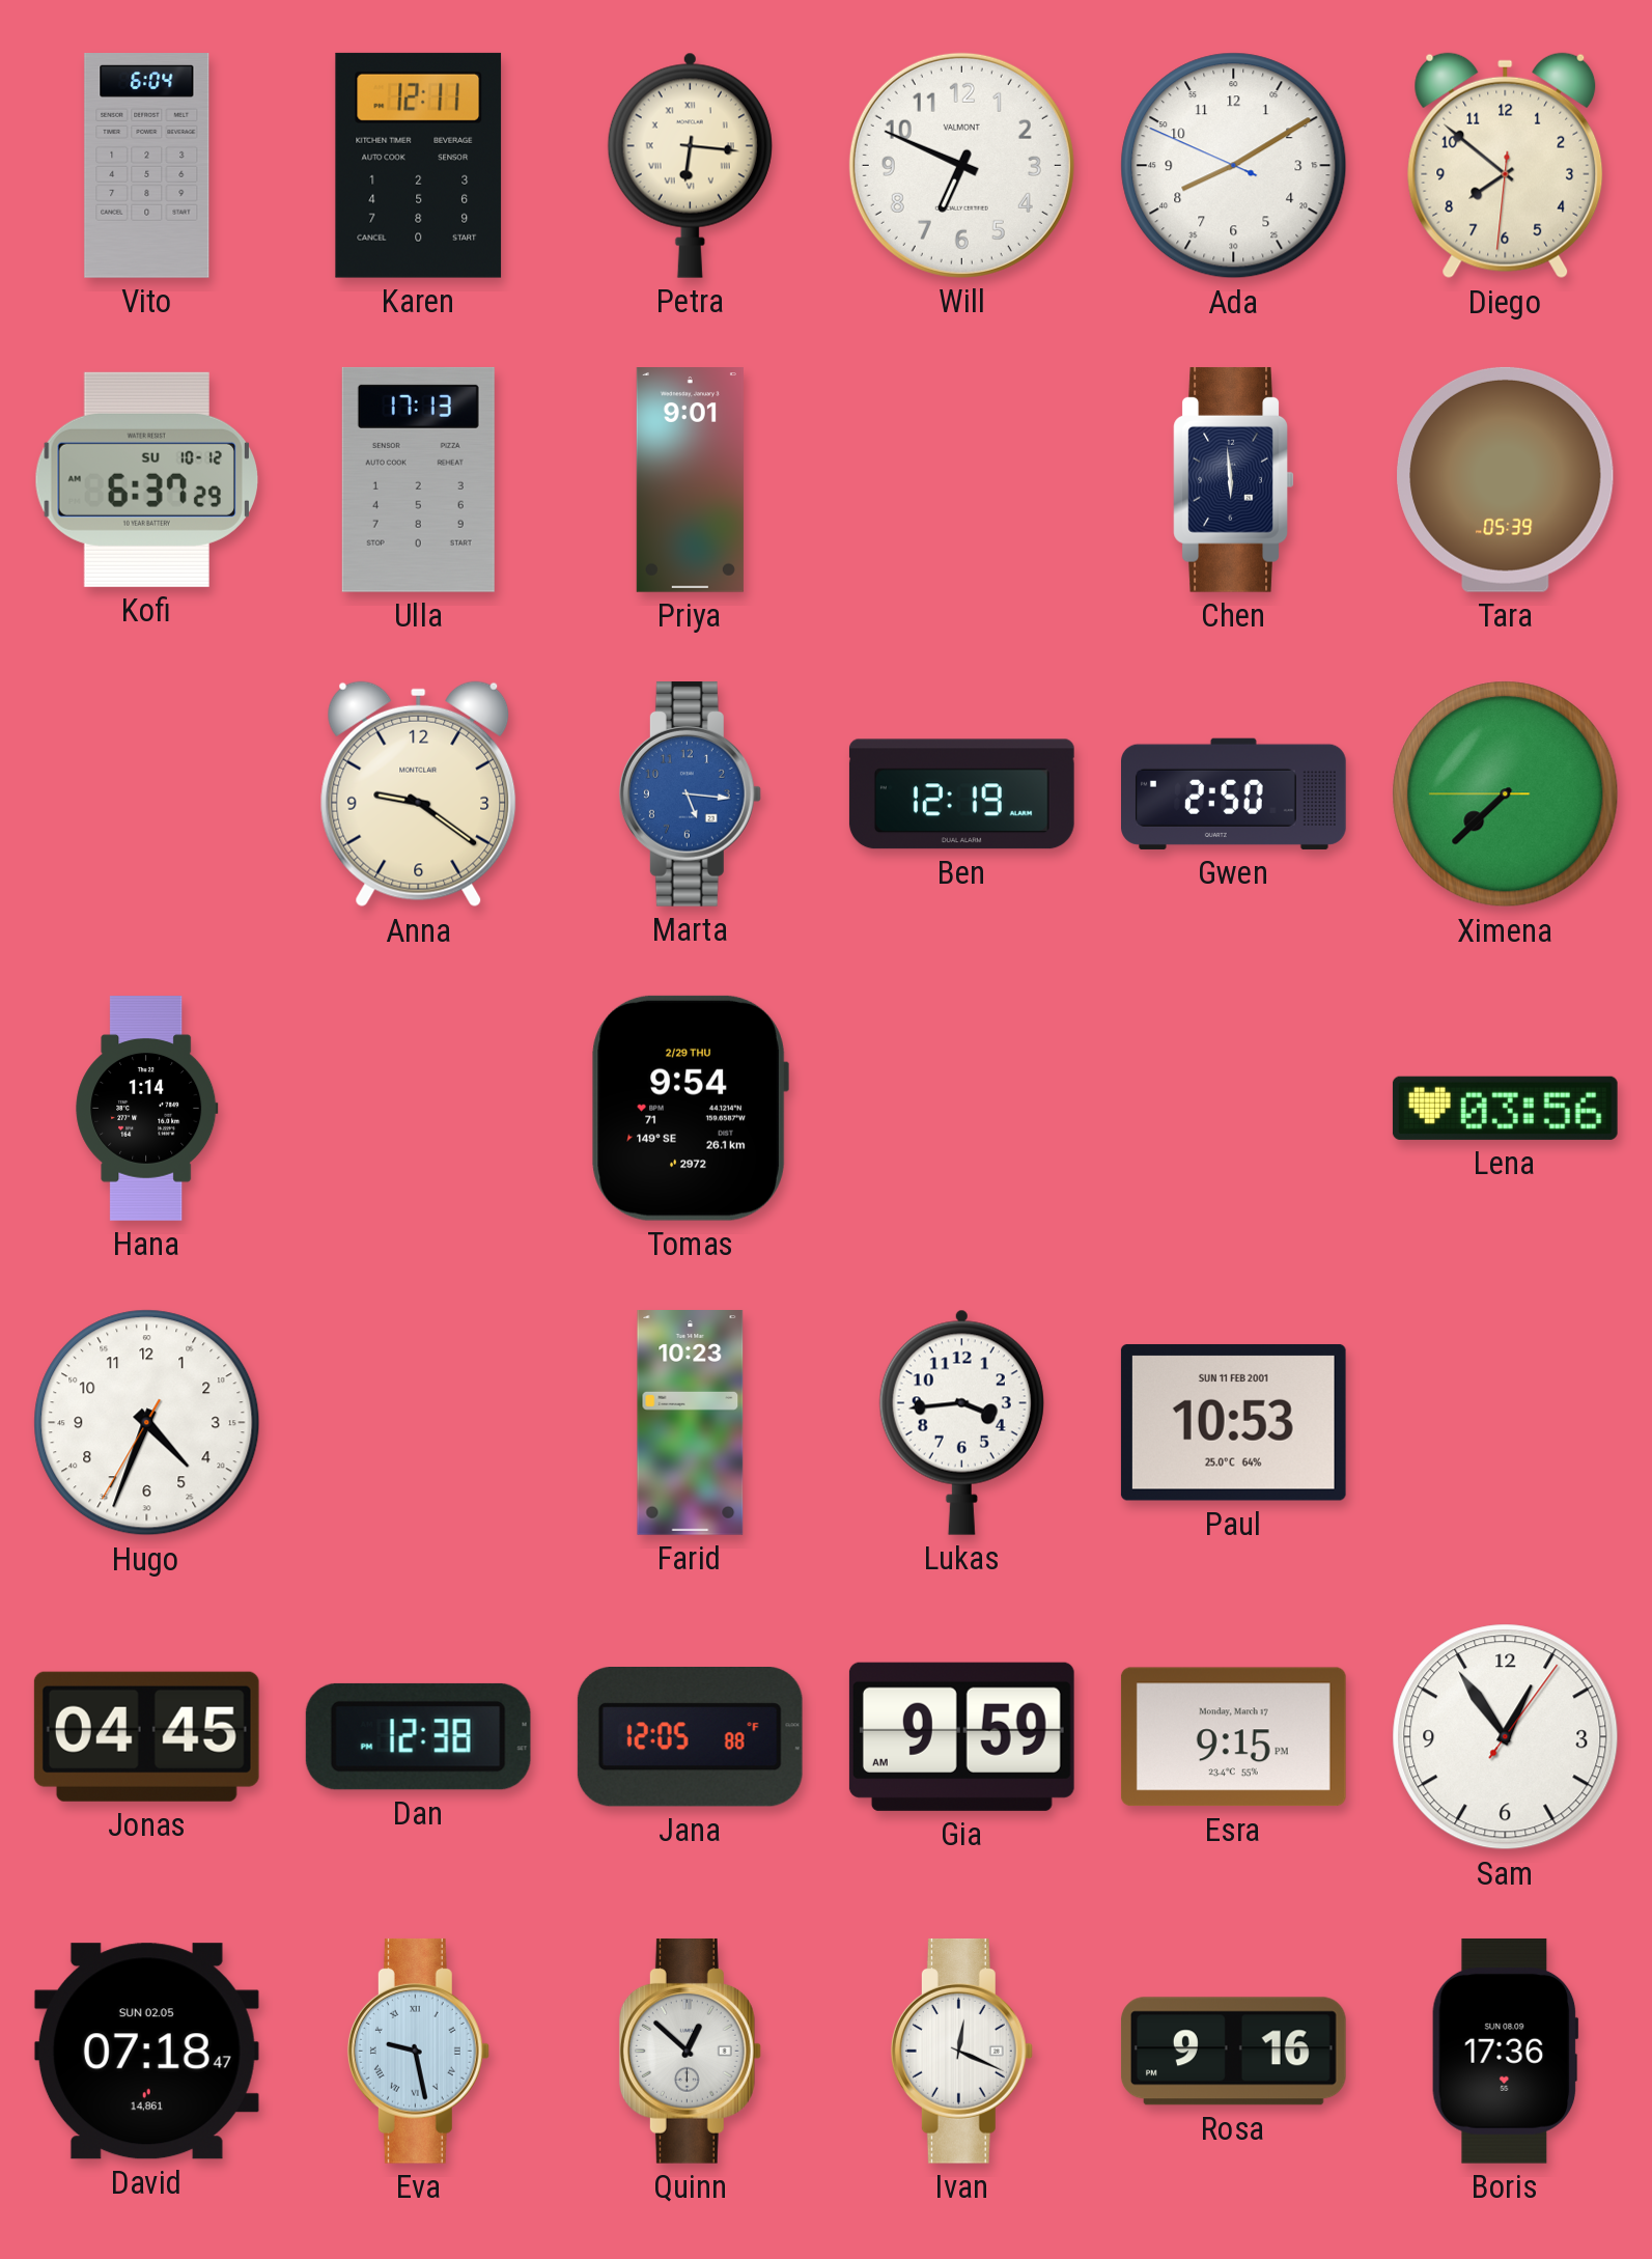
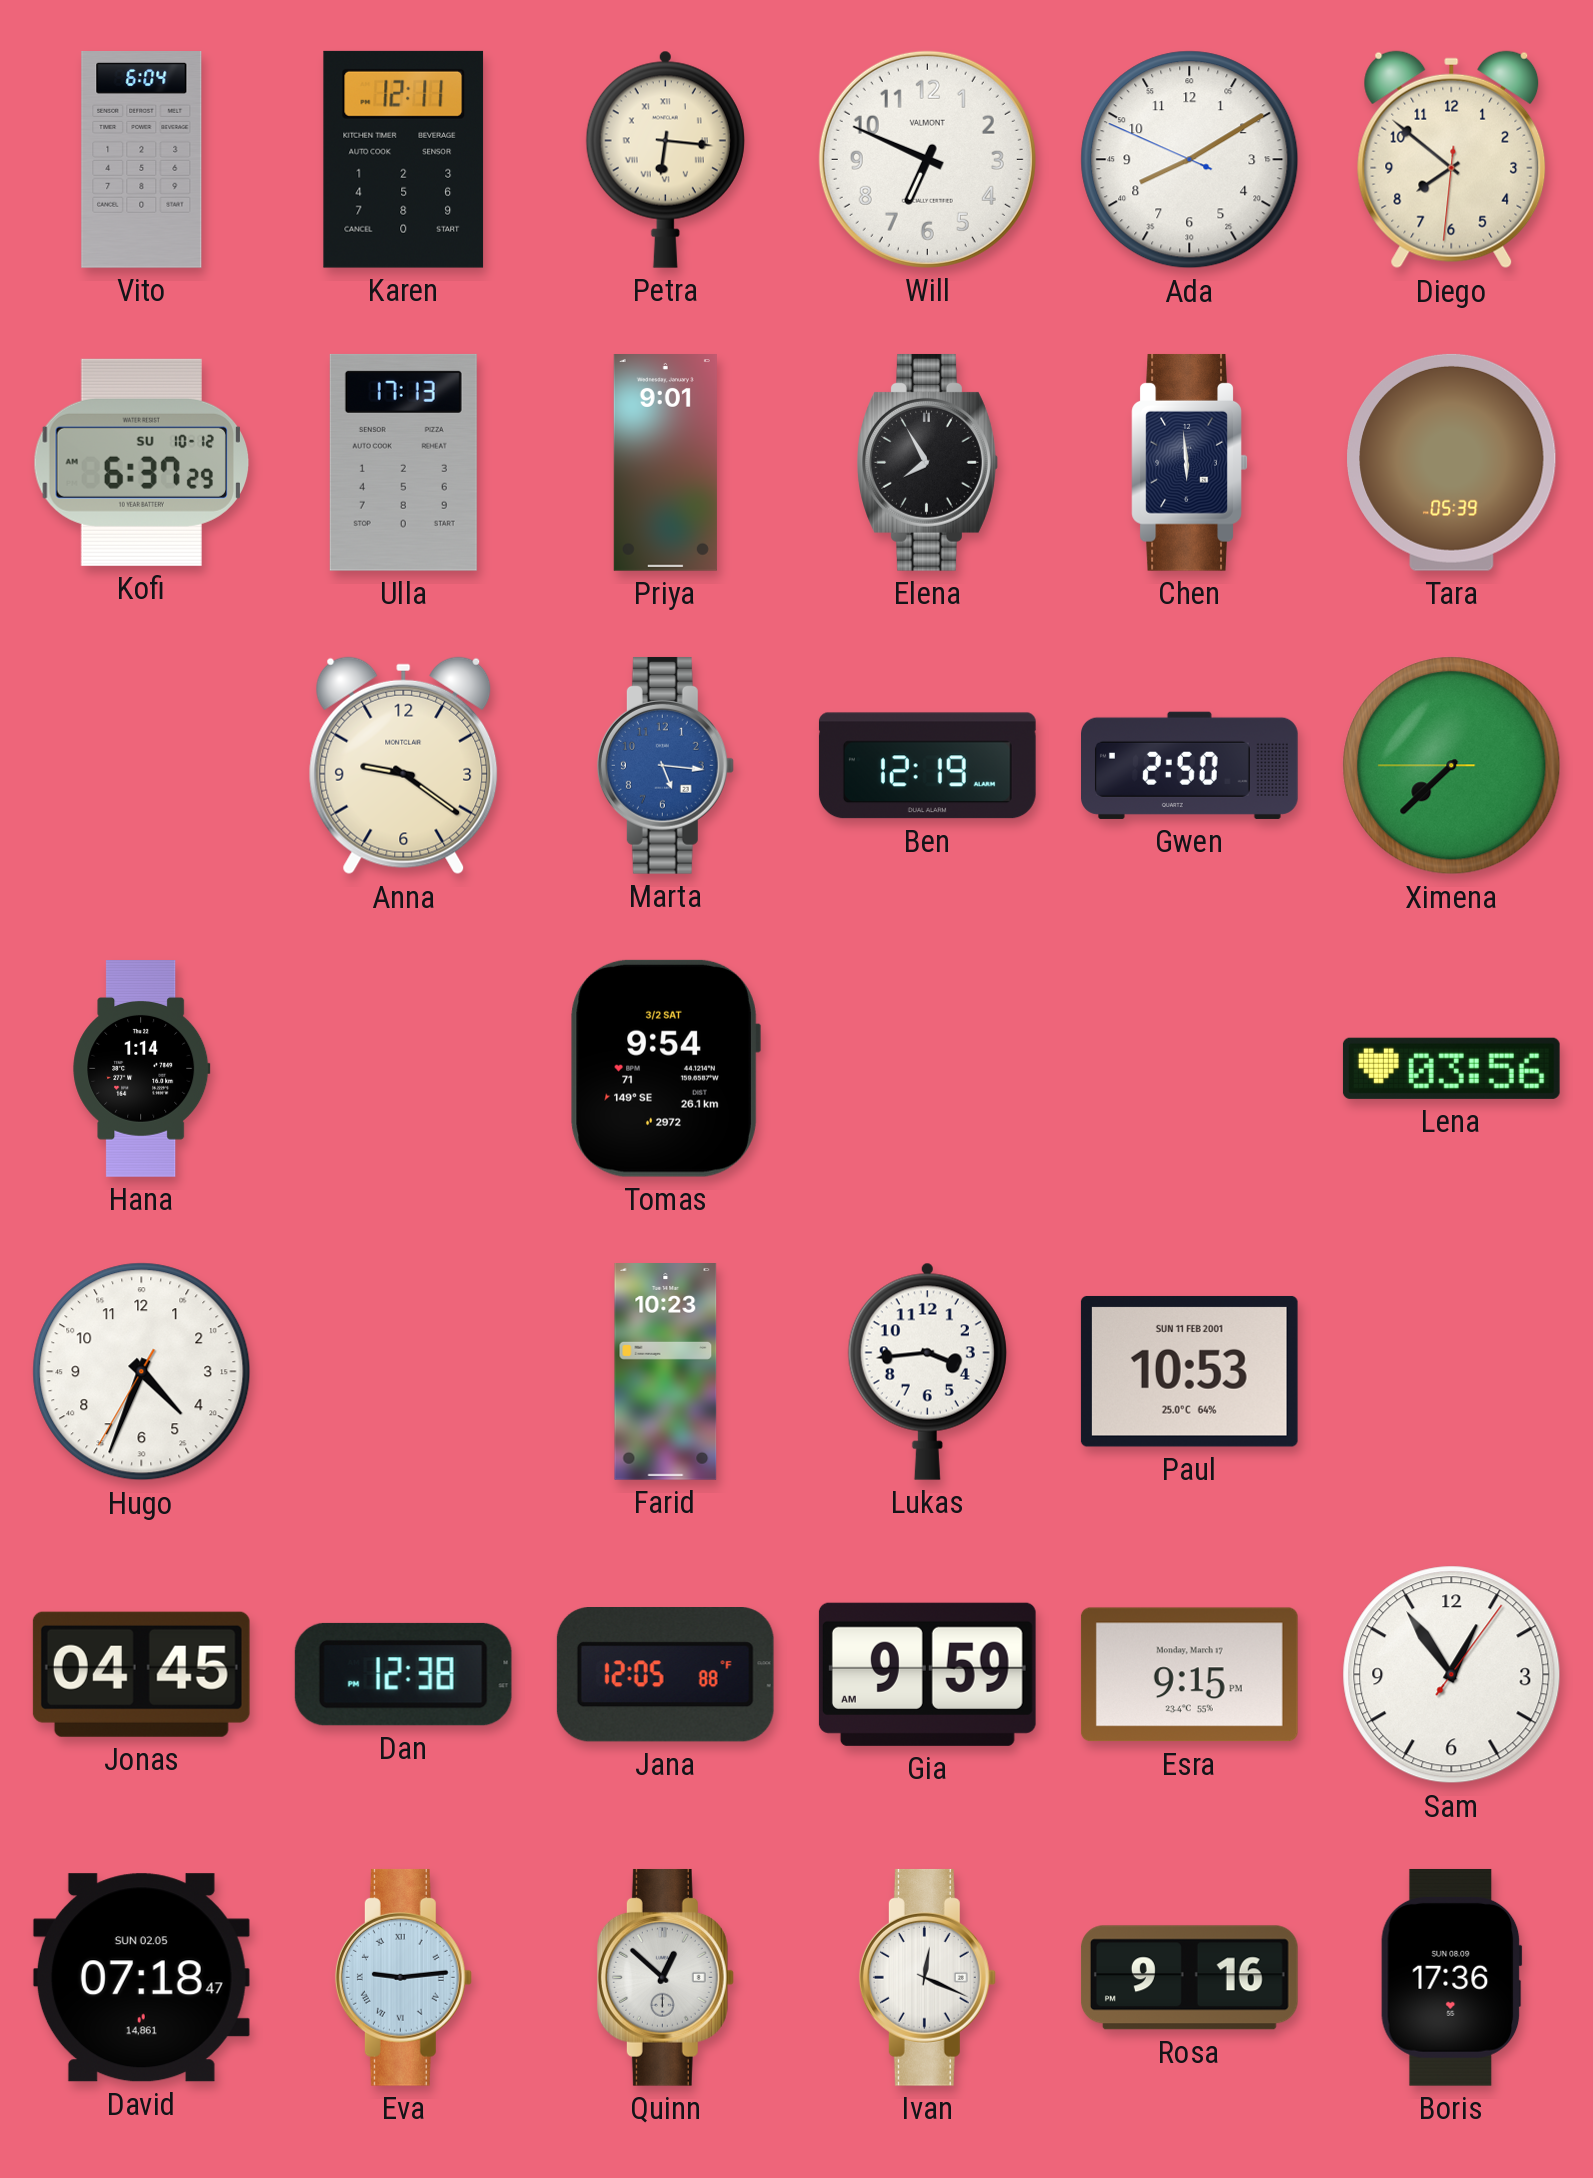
Elena: none -> 7:55
Tomas date: 2/29 THU -> 3/2 SAT
Eva: 9:28 -> 9:14
